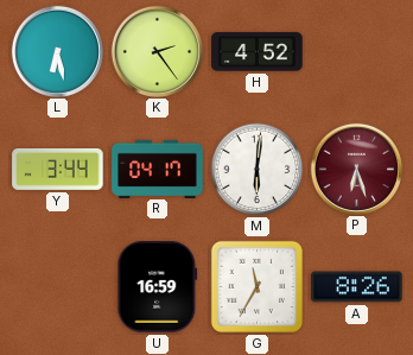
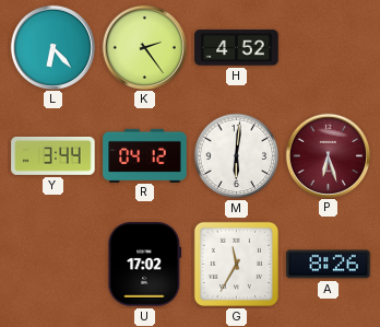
L: 6:28 -> 6:23
R: 04:17 -> 04:12
U: 16:59 -> 17:02
